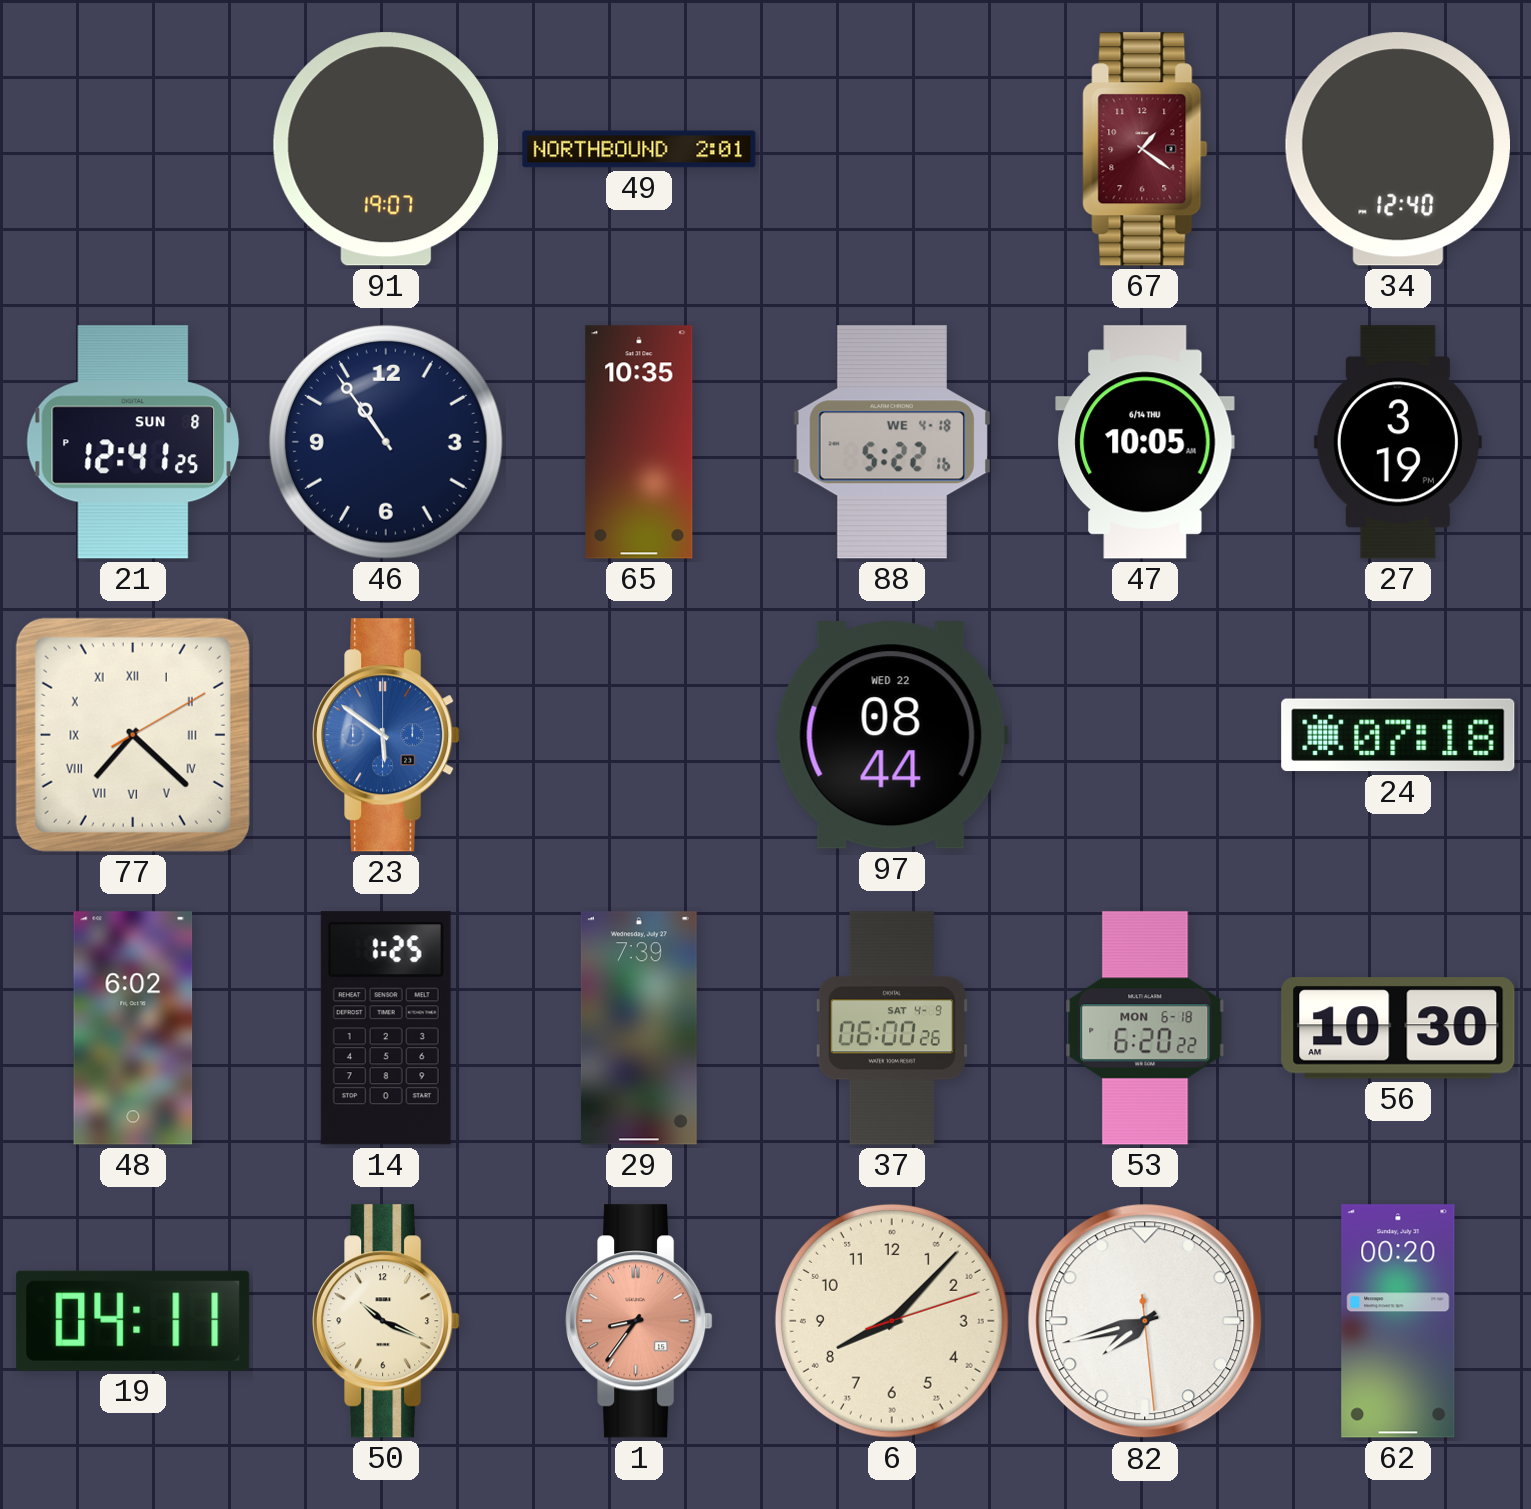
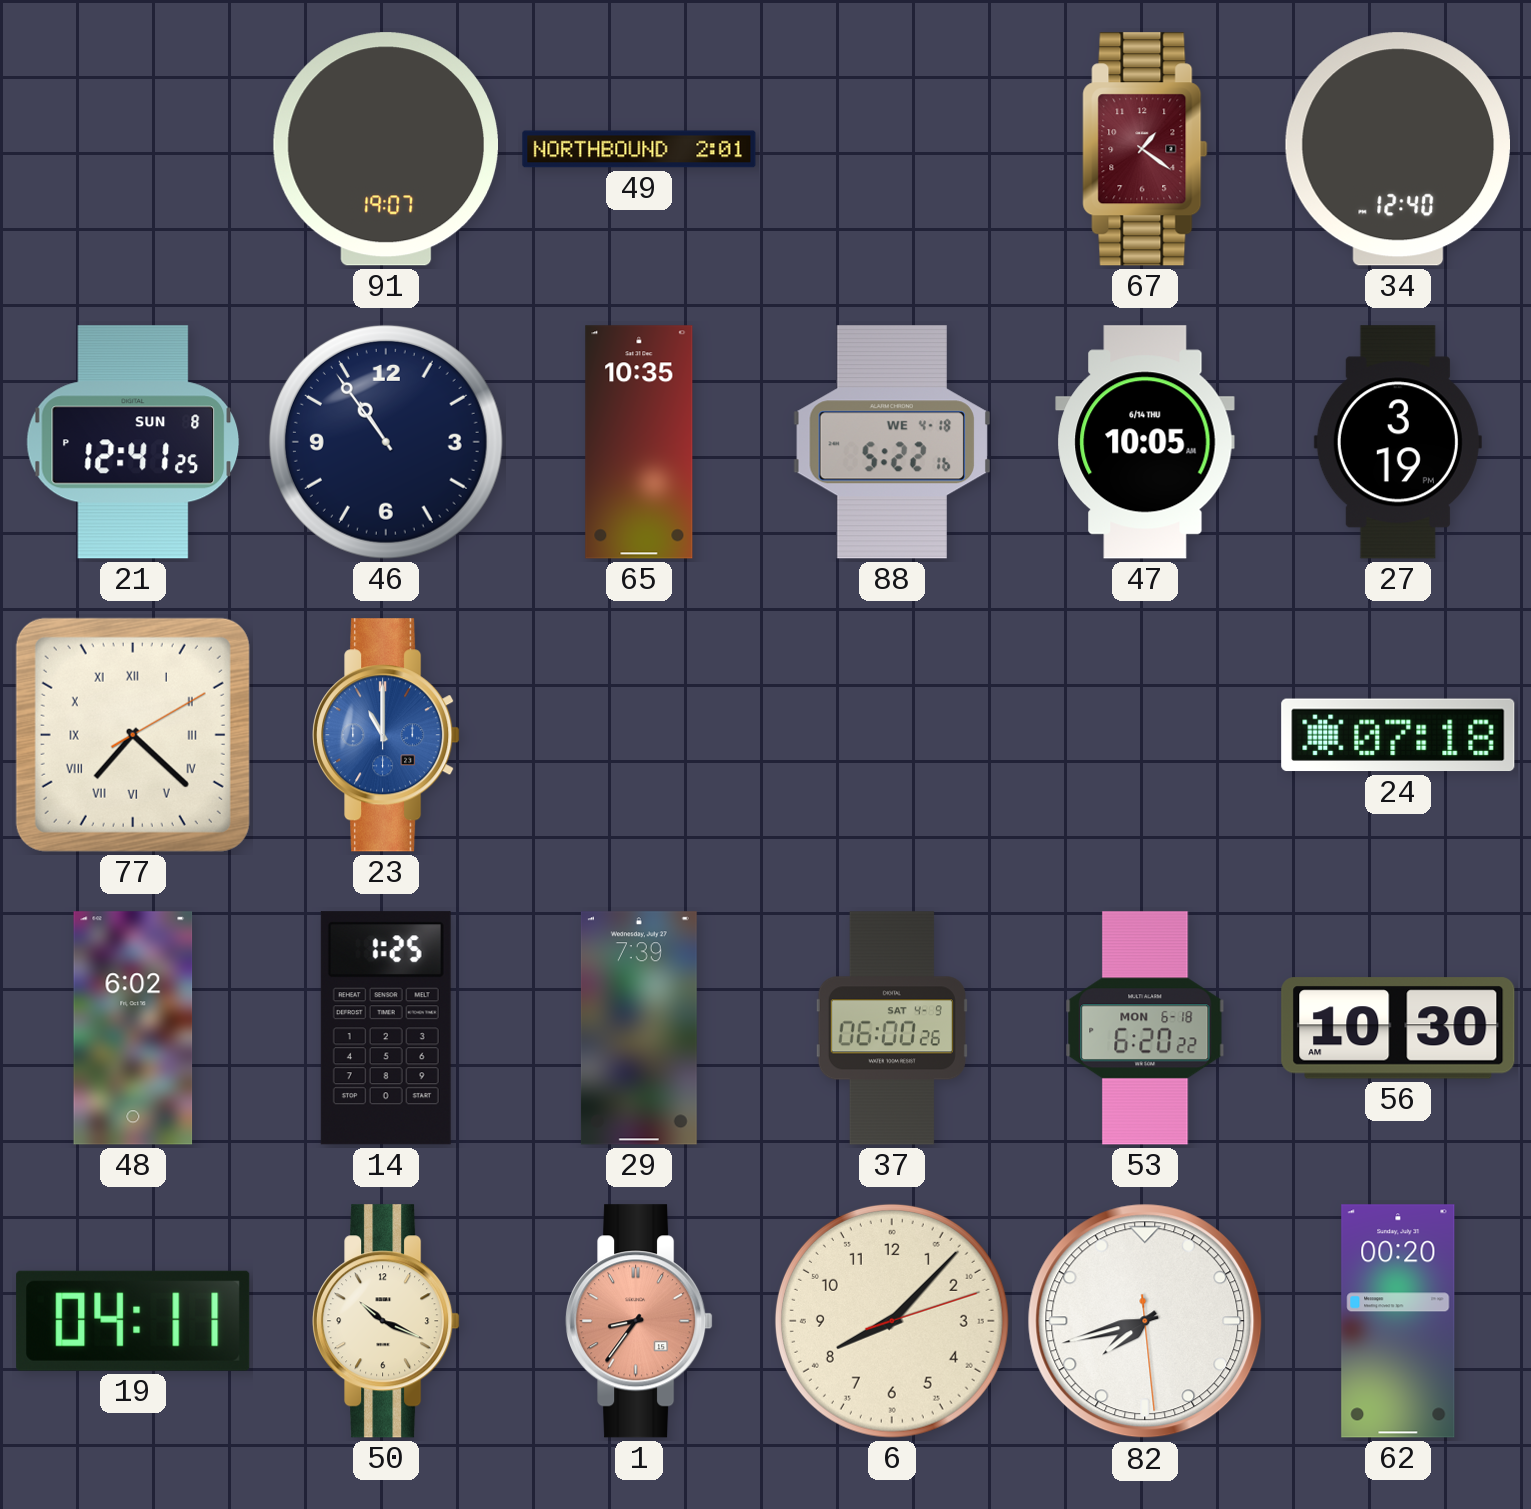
23: 5:51 -> 11:00
97: 08:44 -> none
